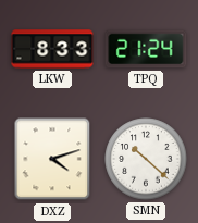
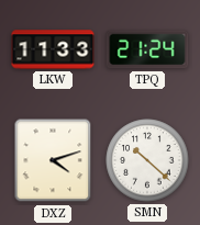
LKW: 8:33 -> 11:33
